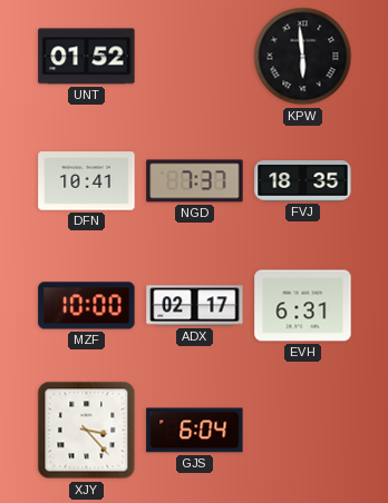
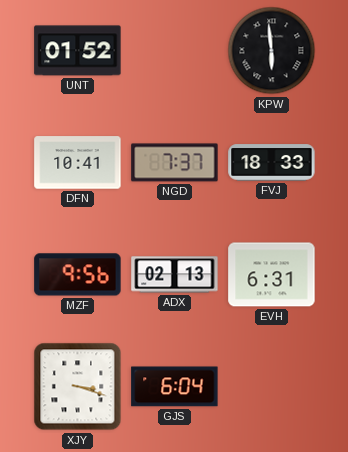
FVJ: 18:35 -> 18:33
MZF: 10:00 -> 9:56
ADX: 02:17 -> 02:13
XJY: 3:23 -> 3:18
